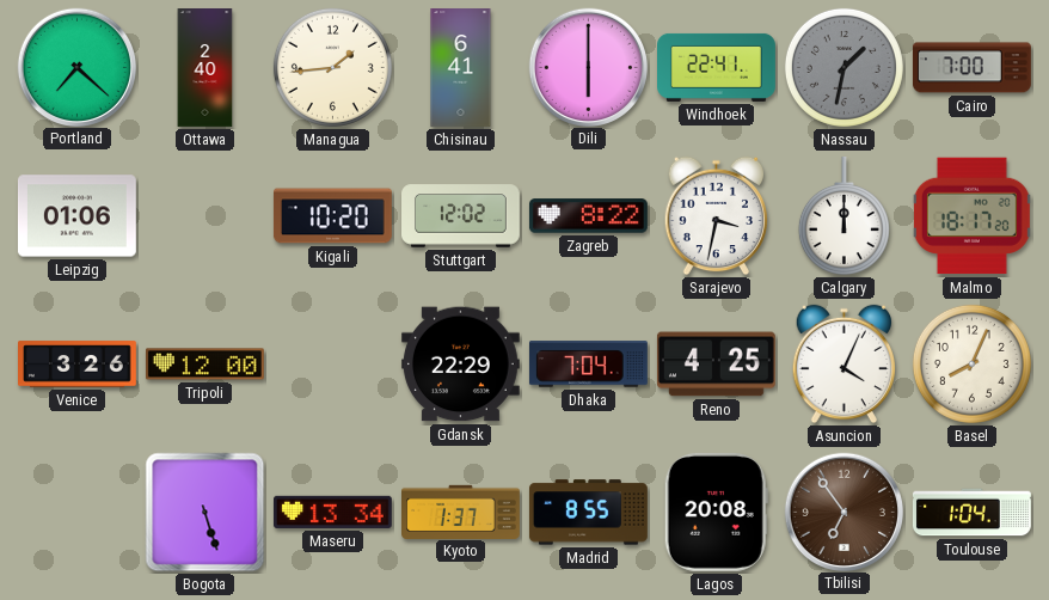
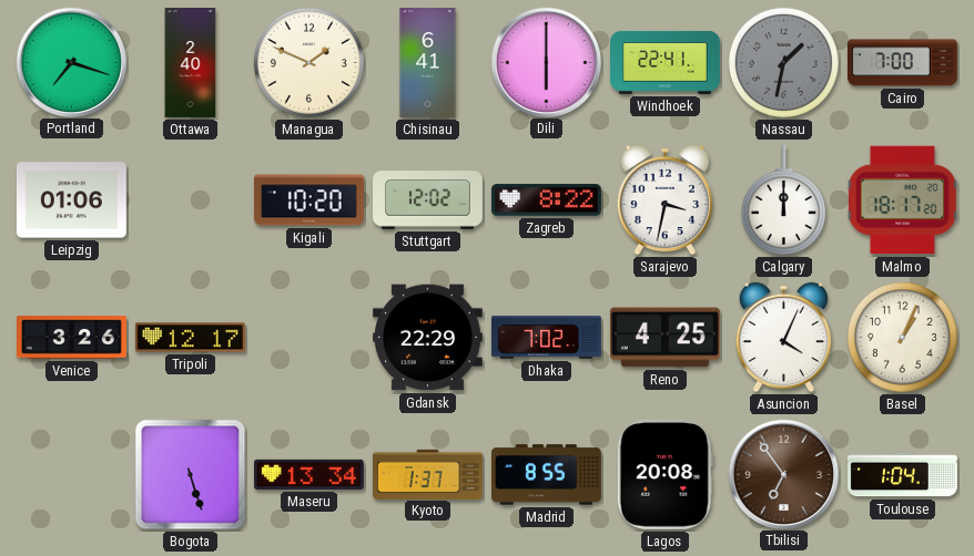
Portland: 7:22 -> 7:18
Managua: 1:44 -> 1:49
Tripoli: 12:00 -> 12:17
Dhaka: 7:04 -> 7:02
Basel: 8:04 -> 1:04
